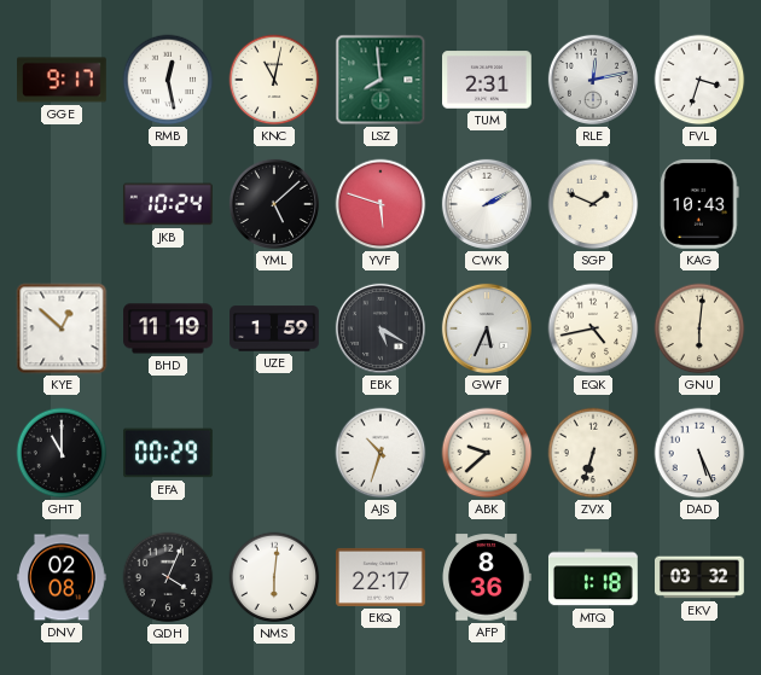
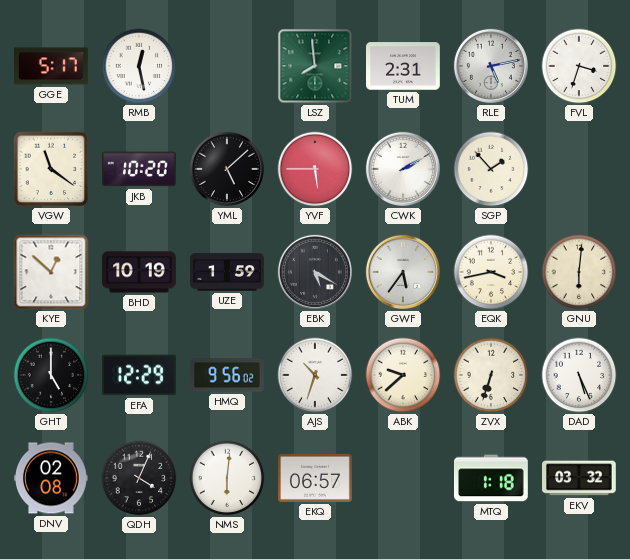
GGE: 9:17 -> 5:17
KNC: 11:02 -> none
RLE: 12:13 -> 5:13
VGW: none -> 11:21
JKB: 10:24 -> 10:20
YVF: 5:48 -> 5:45
SGP: 1:49 -> 1:53
KAG: 10:43 -> none
BHD: 11:19 -> 10:19
GWF: 5:34 -> 5:36
EQK: 4:43 -> 3:43
GHT: 11:00 -> 5:00
EFA: 00:29 -> 12:29
HMQ: none -> 9:56
EKQ: 22:17 -> 06:57
AFP: 8:36 -> none
